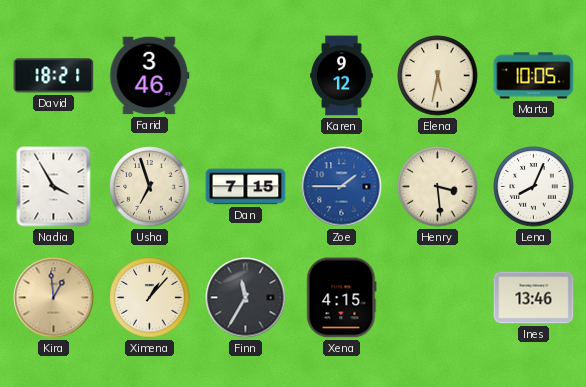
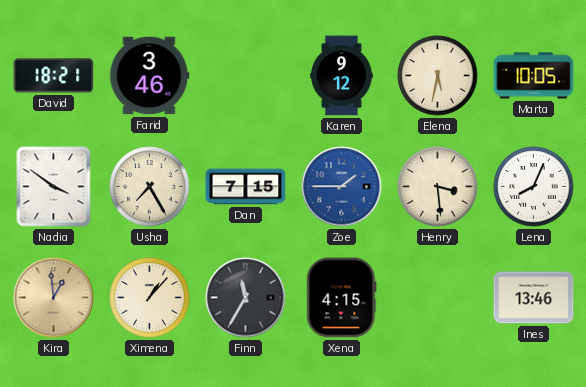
Nadia: 3:55 -> 3:51
Usha: 6:57 -> 7:25
